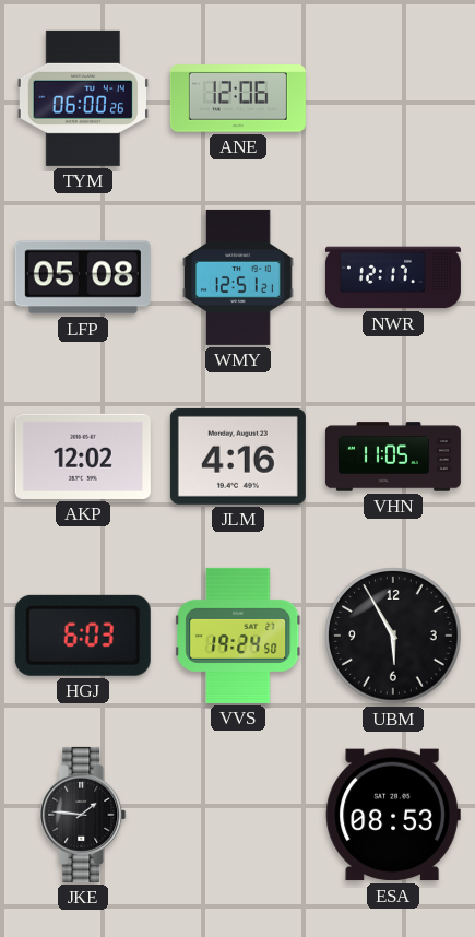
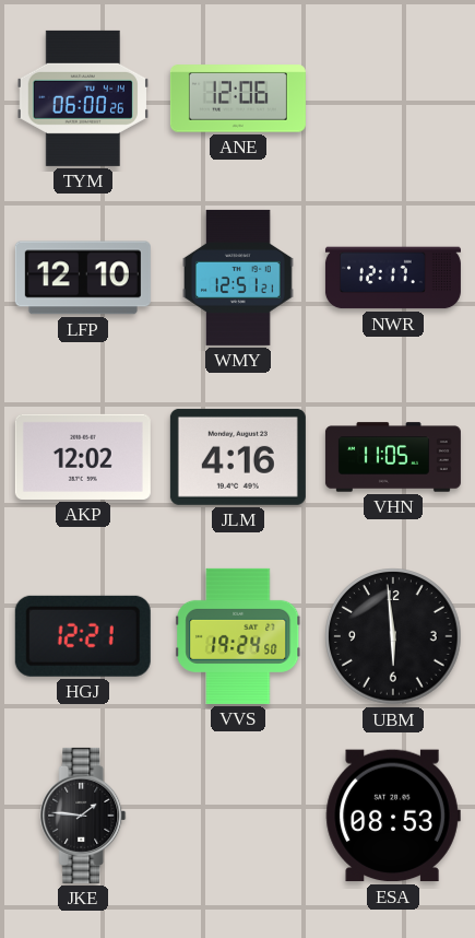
LFP: 05:08 -> 12:10
HGJ: 6:03 -> 12:21
UBM: 5:55 -> 5:59
